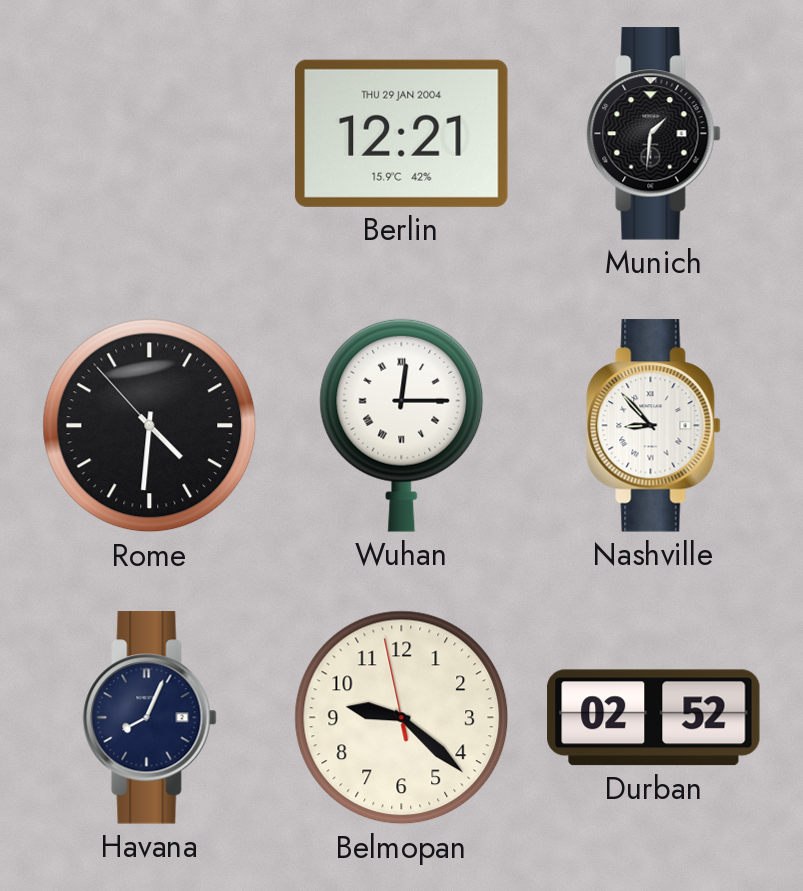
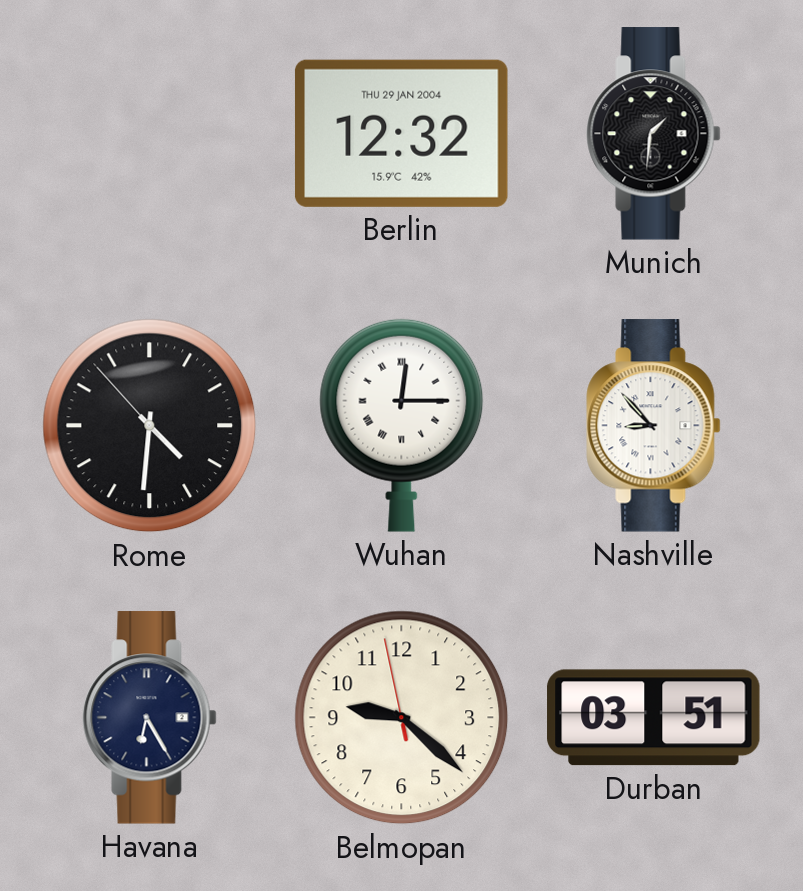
Berlin: 12:21 -> 12:32
Havana: 8:04 -> 6:25
Durban: 02:52 -> 03:51
